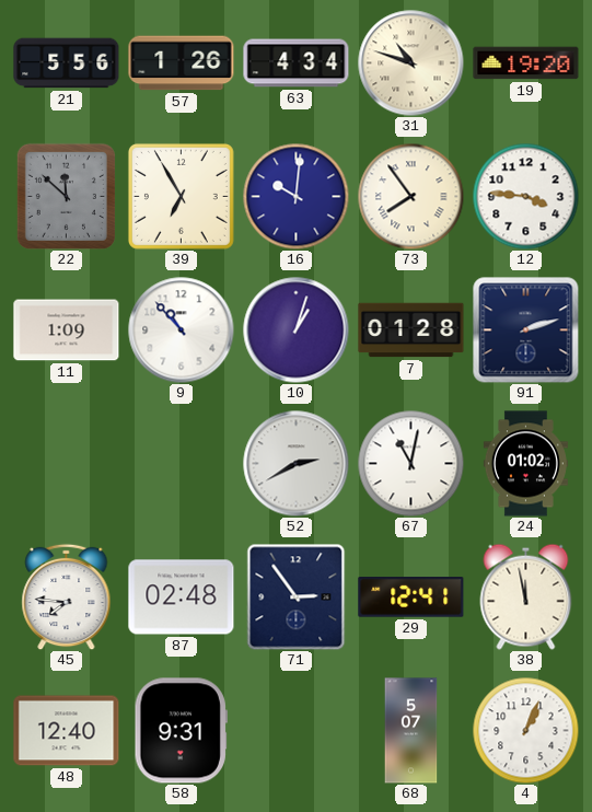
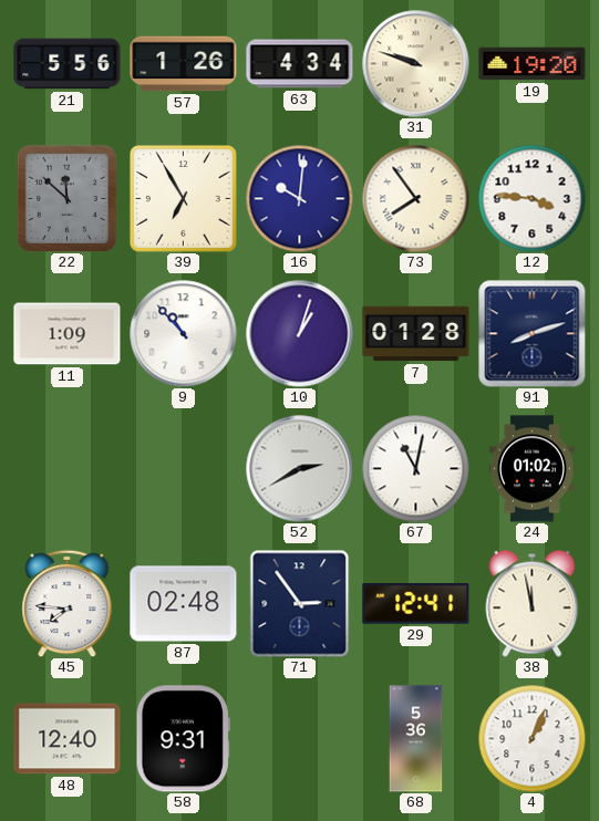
31: 10:48 -> 9:48
91: 2:12 -> 8:12
68: 5:07 -> 5:36
